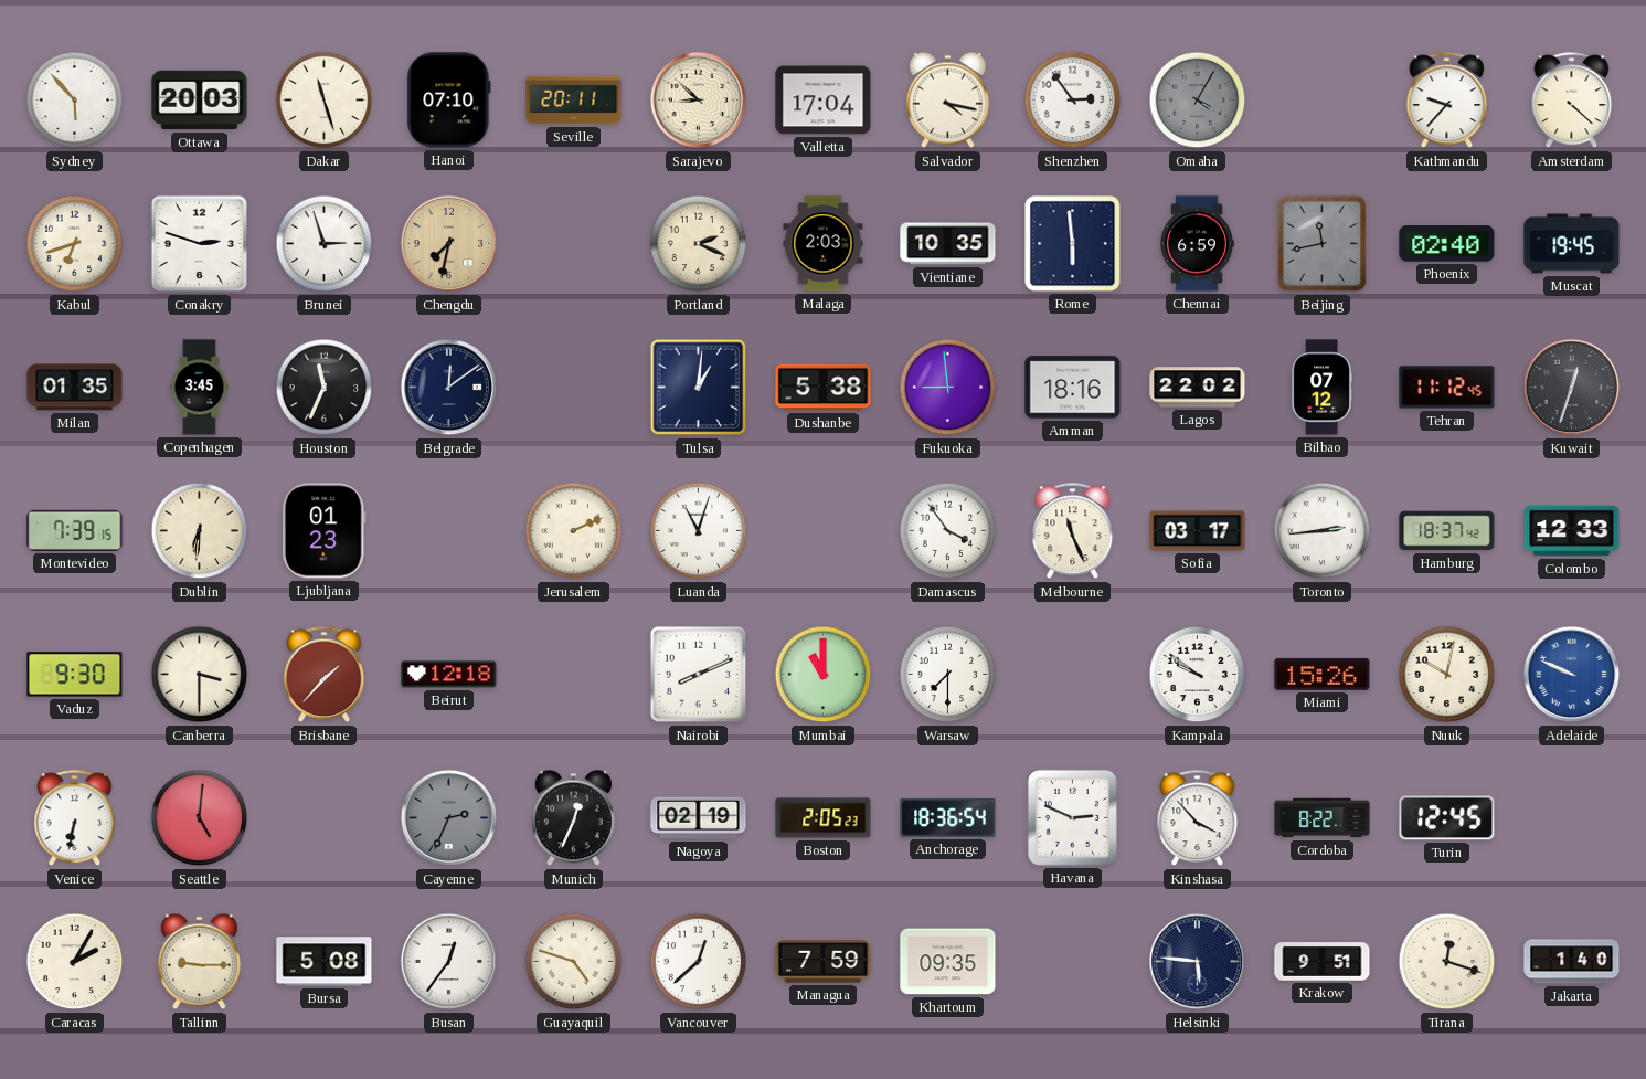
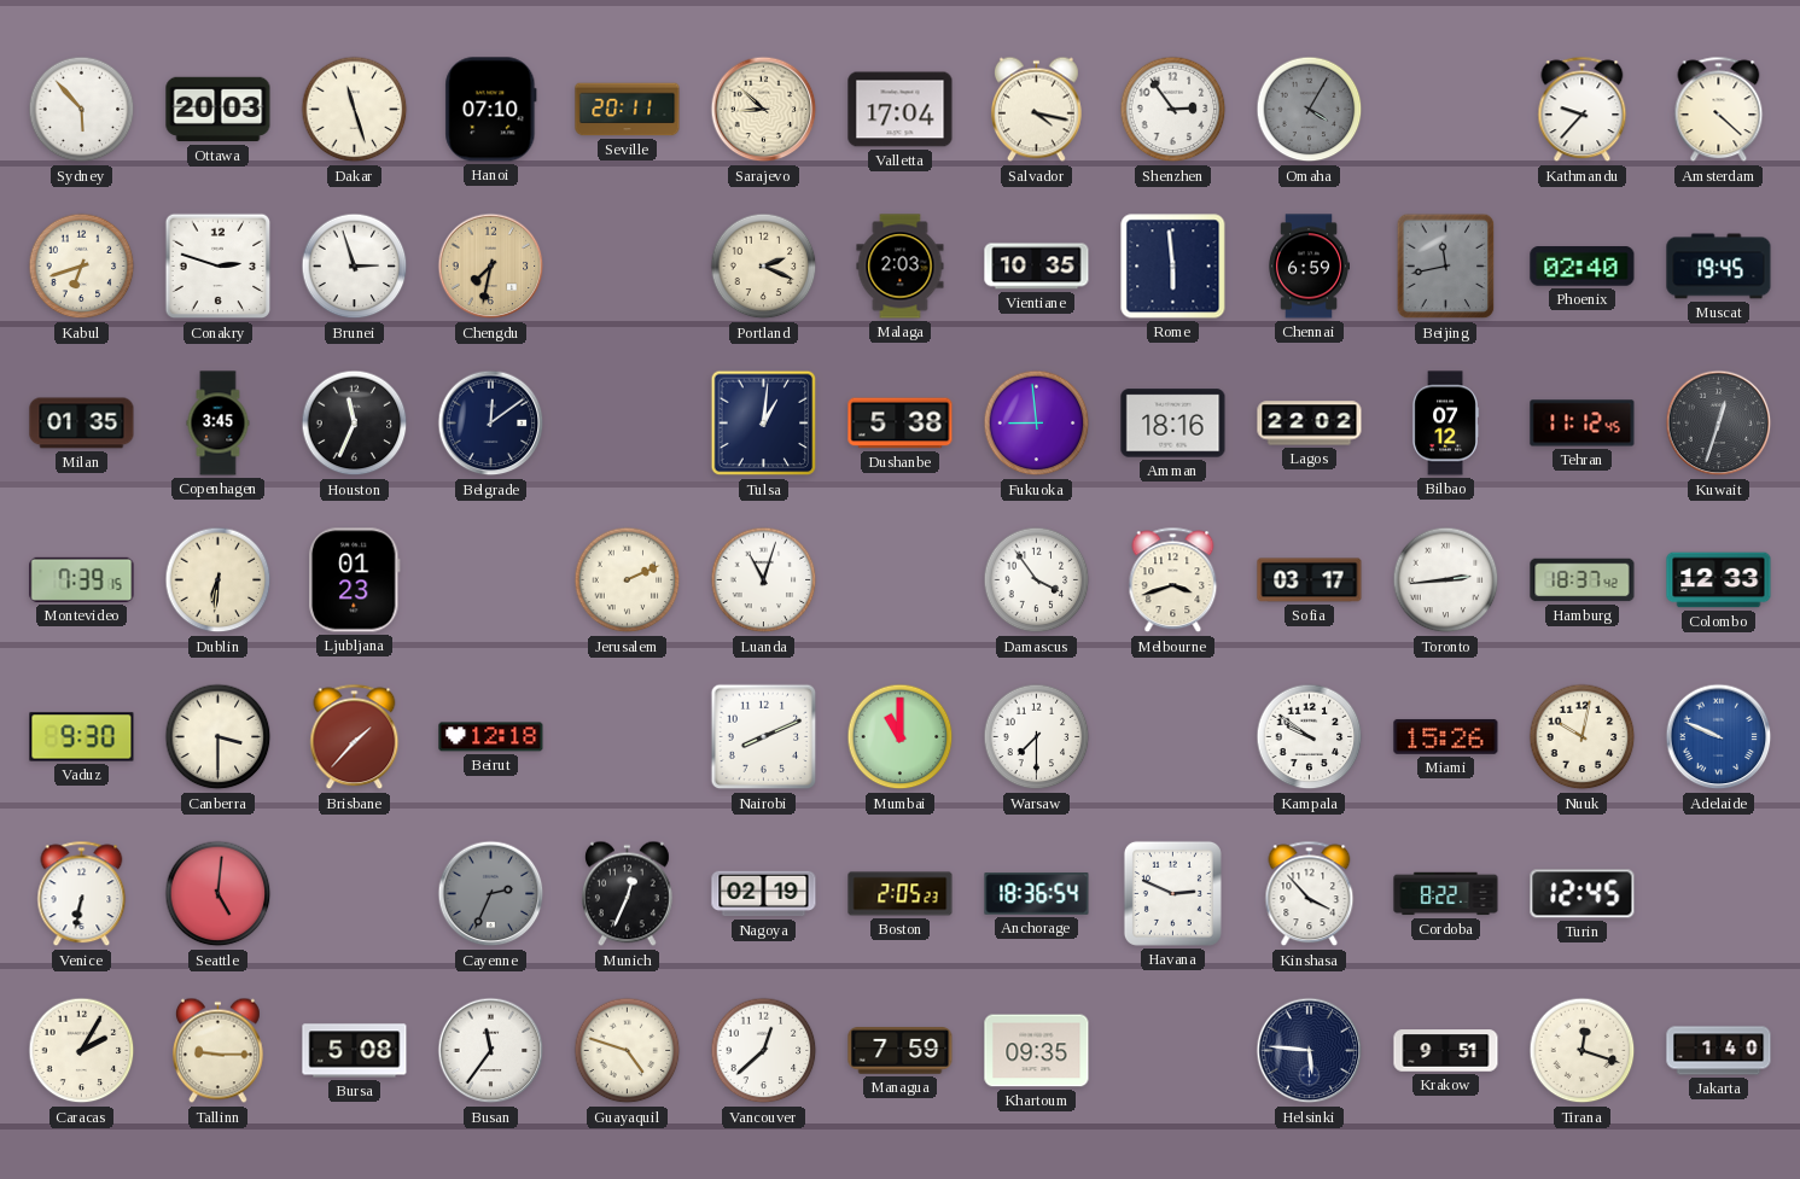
Melbourne: 11:26 -> 3:42
Busan: 12:36 -> 11:36
